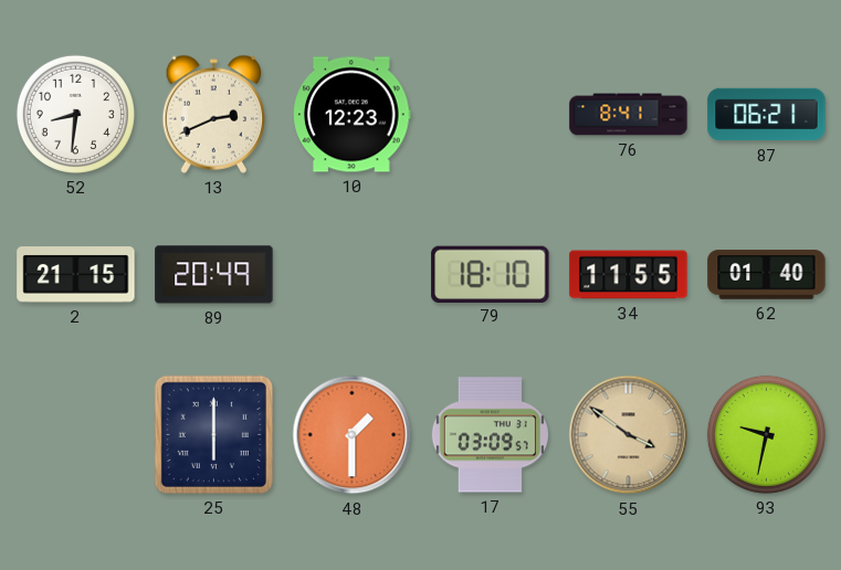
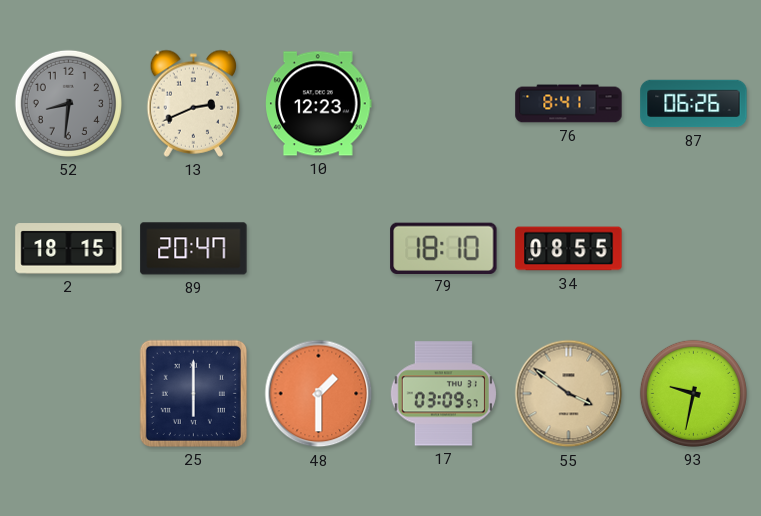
52 dial: white -> grey
87: 06:21 -> 06:26
2: 21:15 -> 18:15
89: 20:49 -> 20:47
34: 11:55 -> 08:55
62: 01:40 -> none
